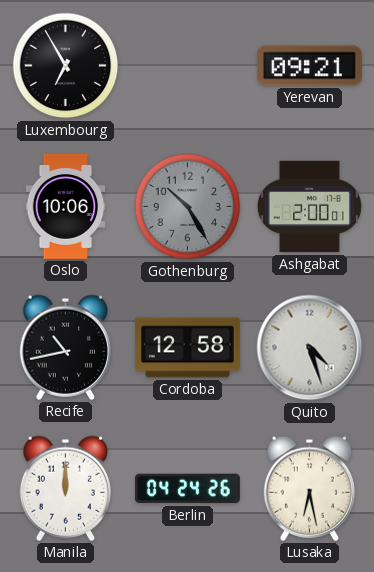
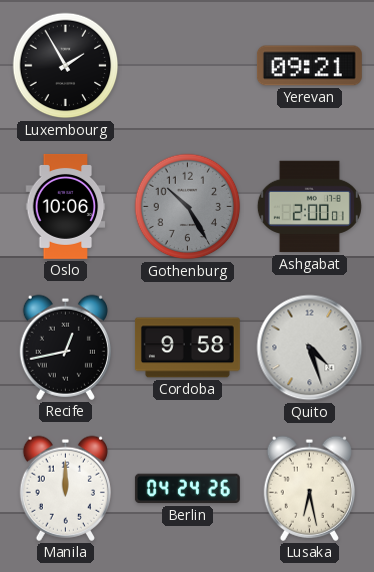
Luxembourg: 6:55 -> 1:55
Recife: 10:43 -> 12:43
Cordoba: 12:58 -> 9:58
